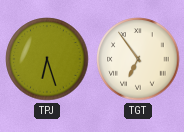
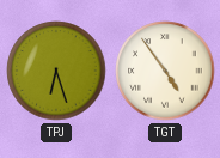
TGT: 6:54 -> 4:54
